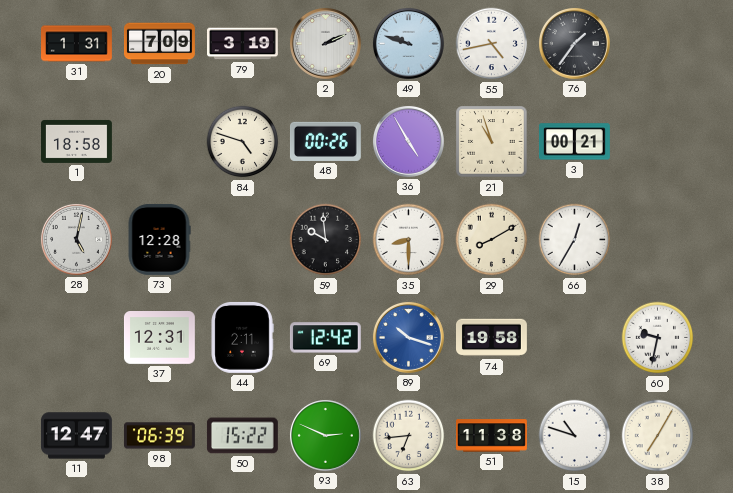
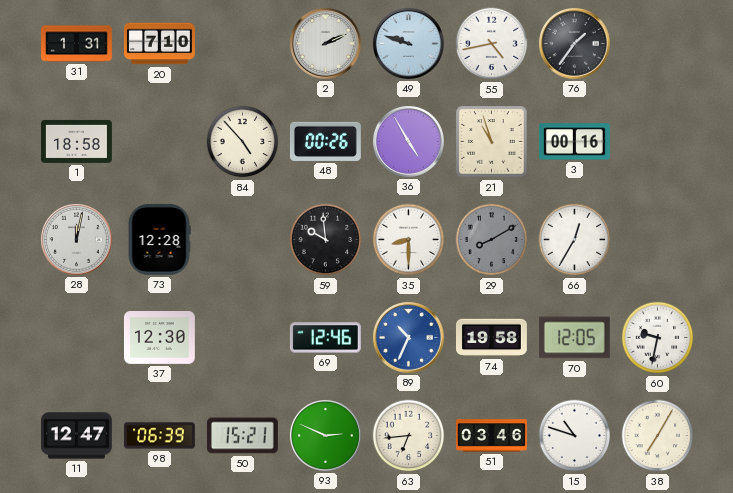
20: 7:09 -> 7:10
79: 3:19 -> none
84: 4:48 -> 4:53
3: 00:21 -> 00:16
28: 5:02 -> 12:02
29 dial: cream -> grey
37: 12:31 -> 12:30
44: 2:11 -> none
69: 12:42 -> 12:46
89: 10:18 -> 10:34
70: none -> 12:05
50: 15:22 -> 15:21
51: 11:38 -> 03:46
